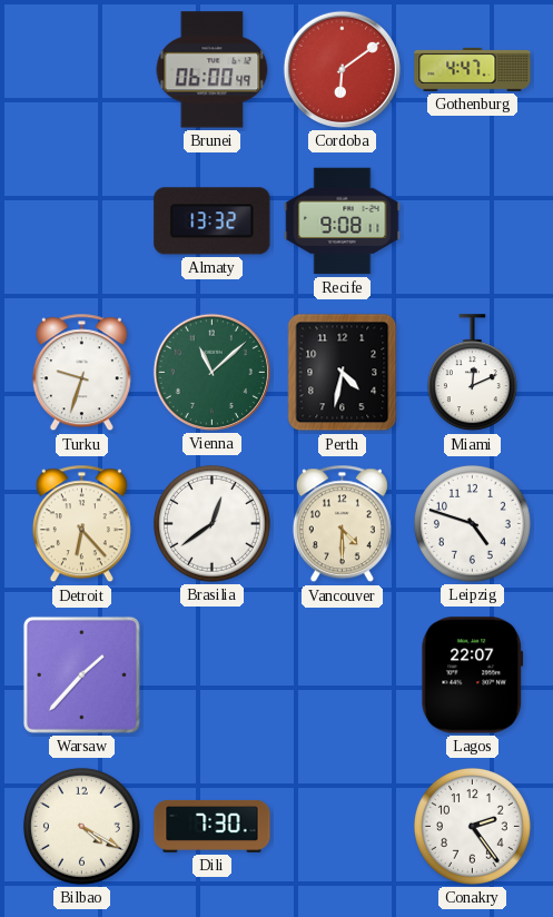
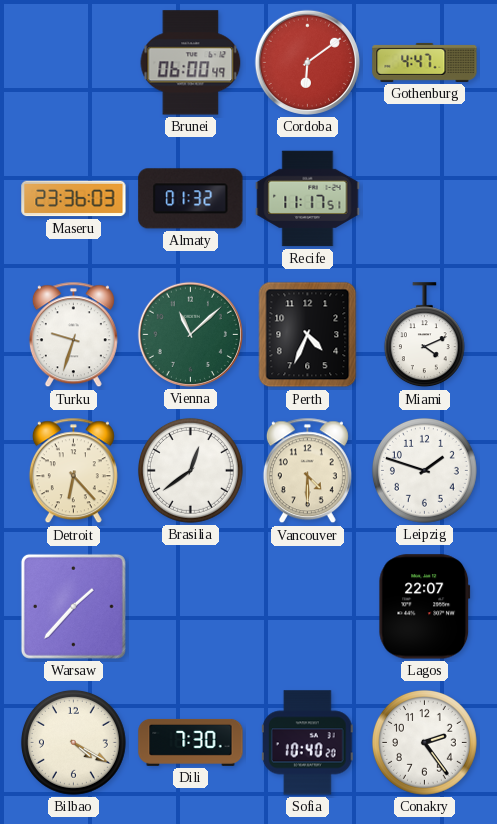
Maseru: none -> 23:36
Almaty: 13:32 -> 01:32
Recife: 9:08 -> 11:17
Perth: 4:32 -> 4:34
Miami: 12:11 -> 4:11
Leipzig: 4:48 -> 1:48
Sofia: none -> 10:40
